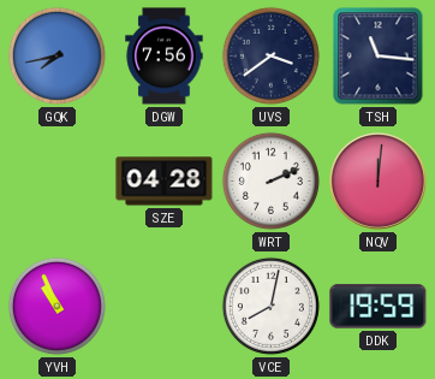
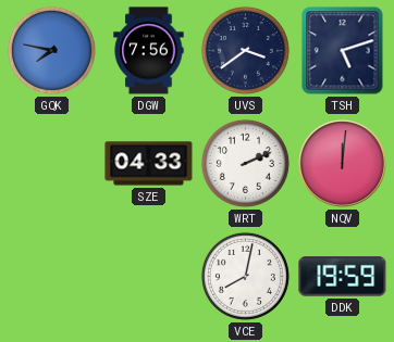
GQK: 7:43 -> 7:47
TSH: 11:16 -> 5:12
SZE: 04:28 -> 04:33
YVH: 10:56 -> none
